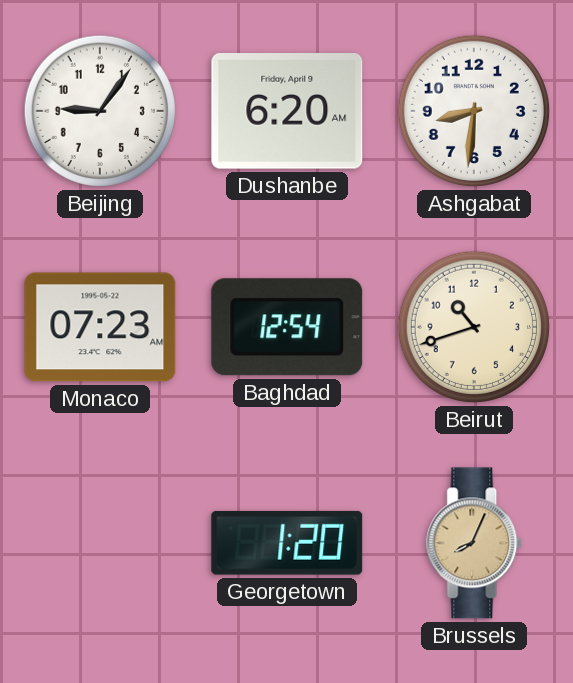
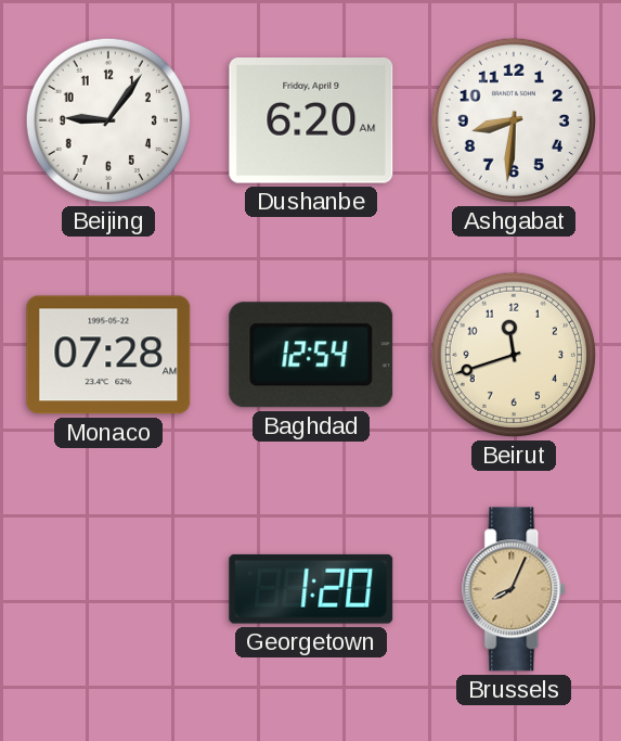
Monaco: 07:23 -> 07:28
Beirut: 10:42 -> 11:42
